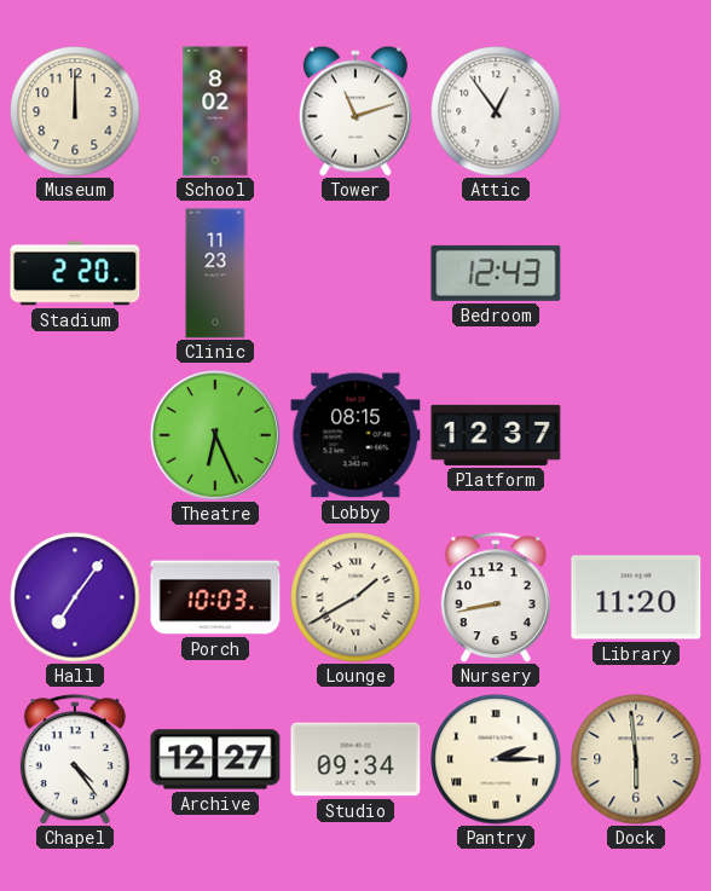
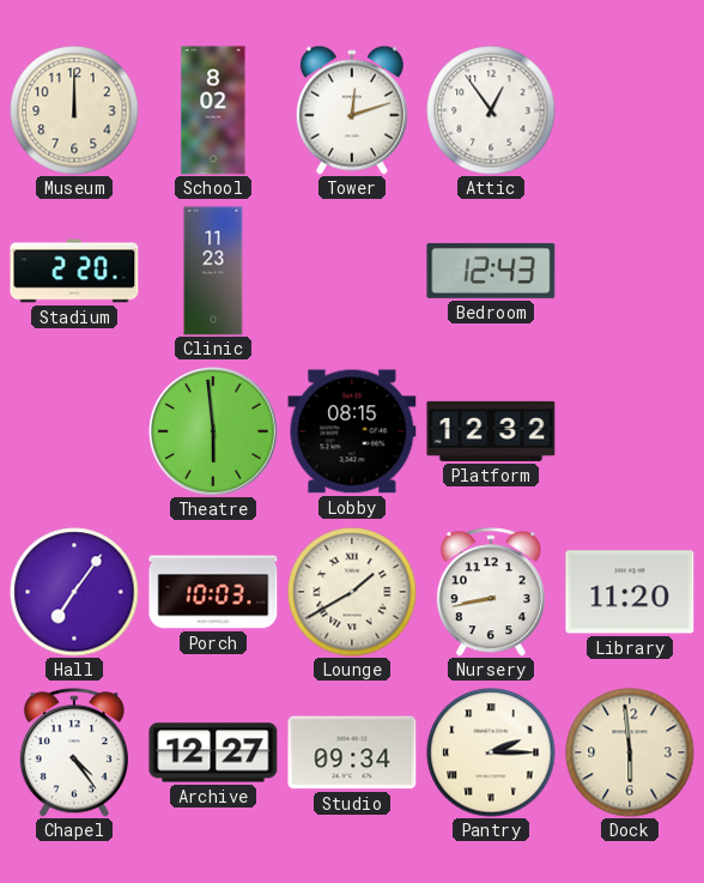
Tower: 11:12 -> 12:12
Theatre: 6:26 -> 5:59
Platform: 12:37 -> 12:32
